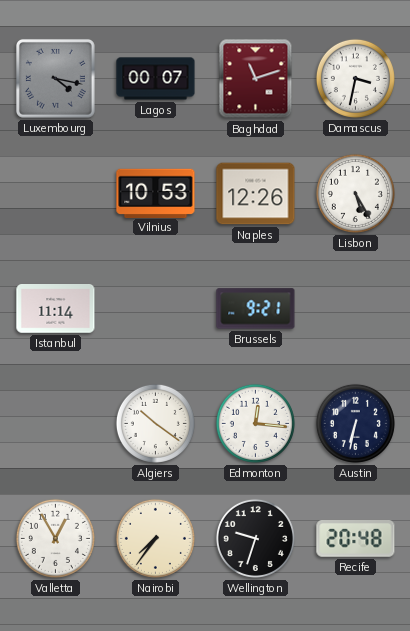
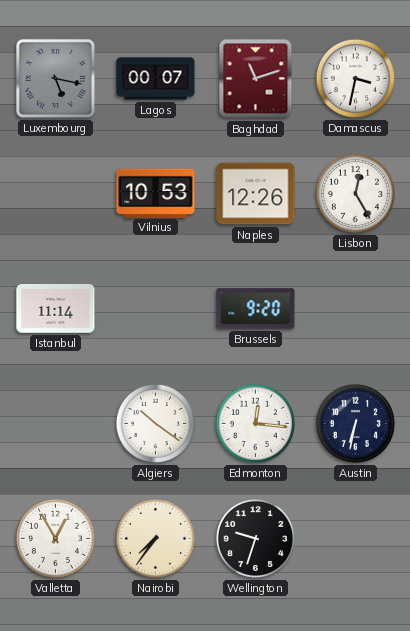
Luxembourg: 4:17 -> 5:17
Lisbon: 5:25 -> 12:25
Brussels: 9:21 -> 9:20
Recife: 20:48 -> none
